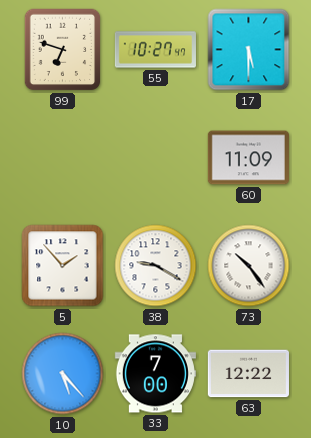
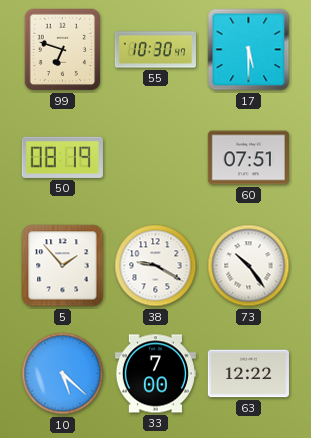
55: 10:27 -> 10:30
50: none -> 08:19
60: 11:09 -> 07:51
10: 5:23 -> 5:22
